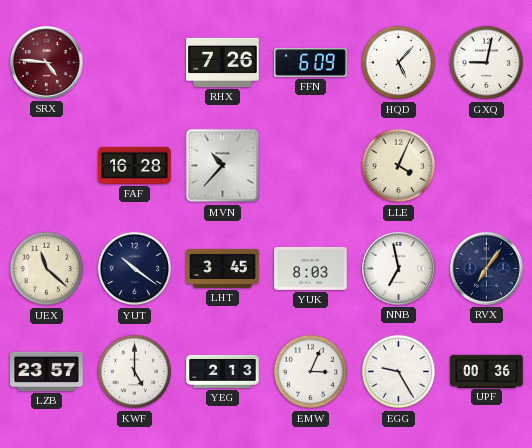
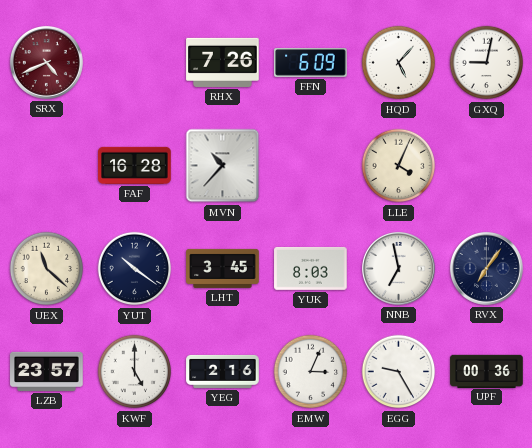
SRX: 4:46 -> 4:41
YEG: 2:13 -> 2:16
